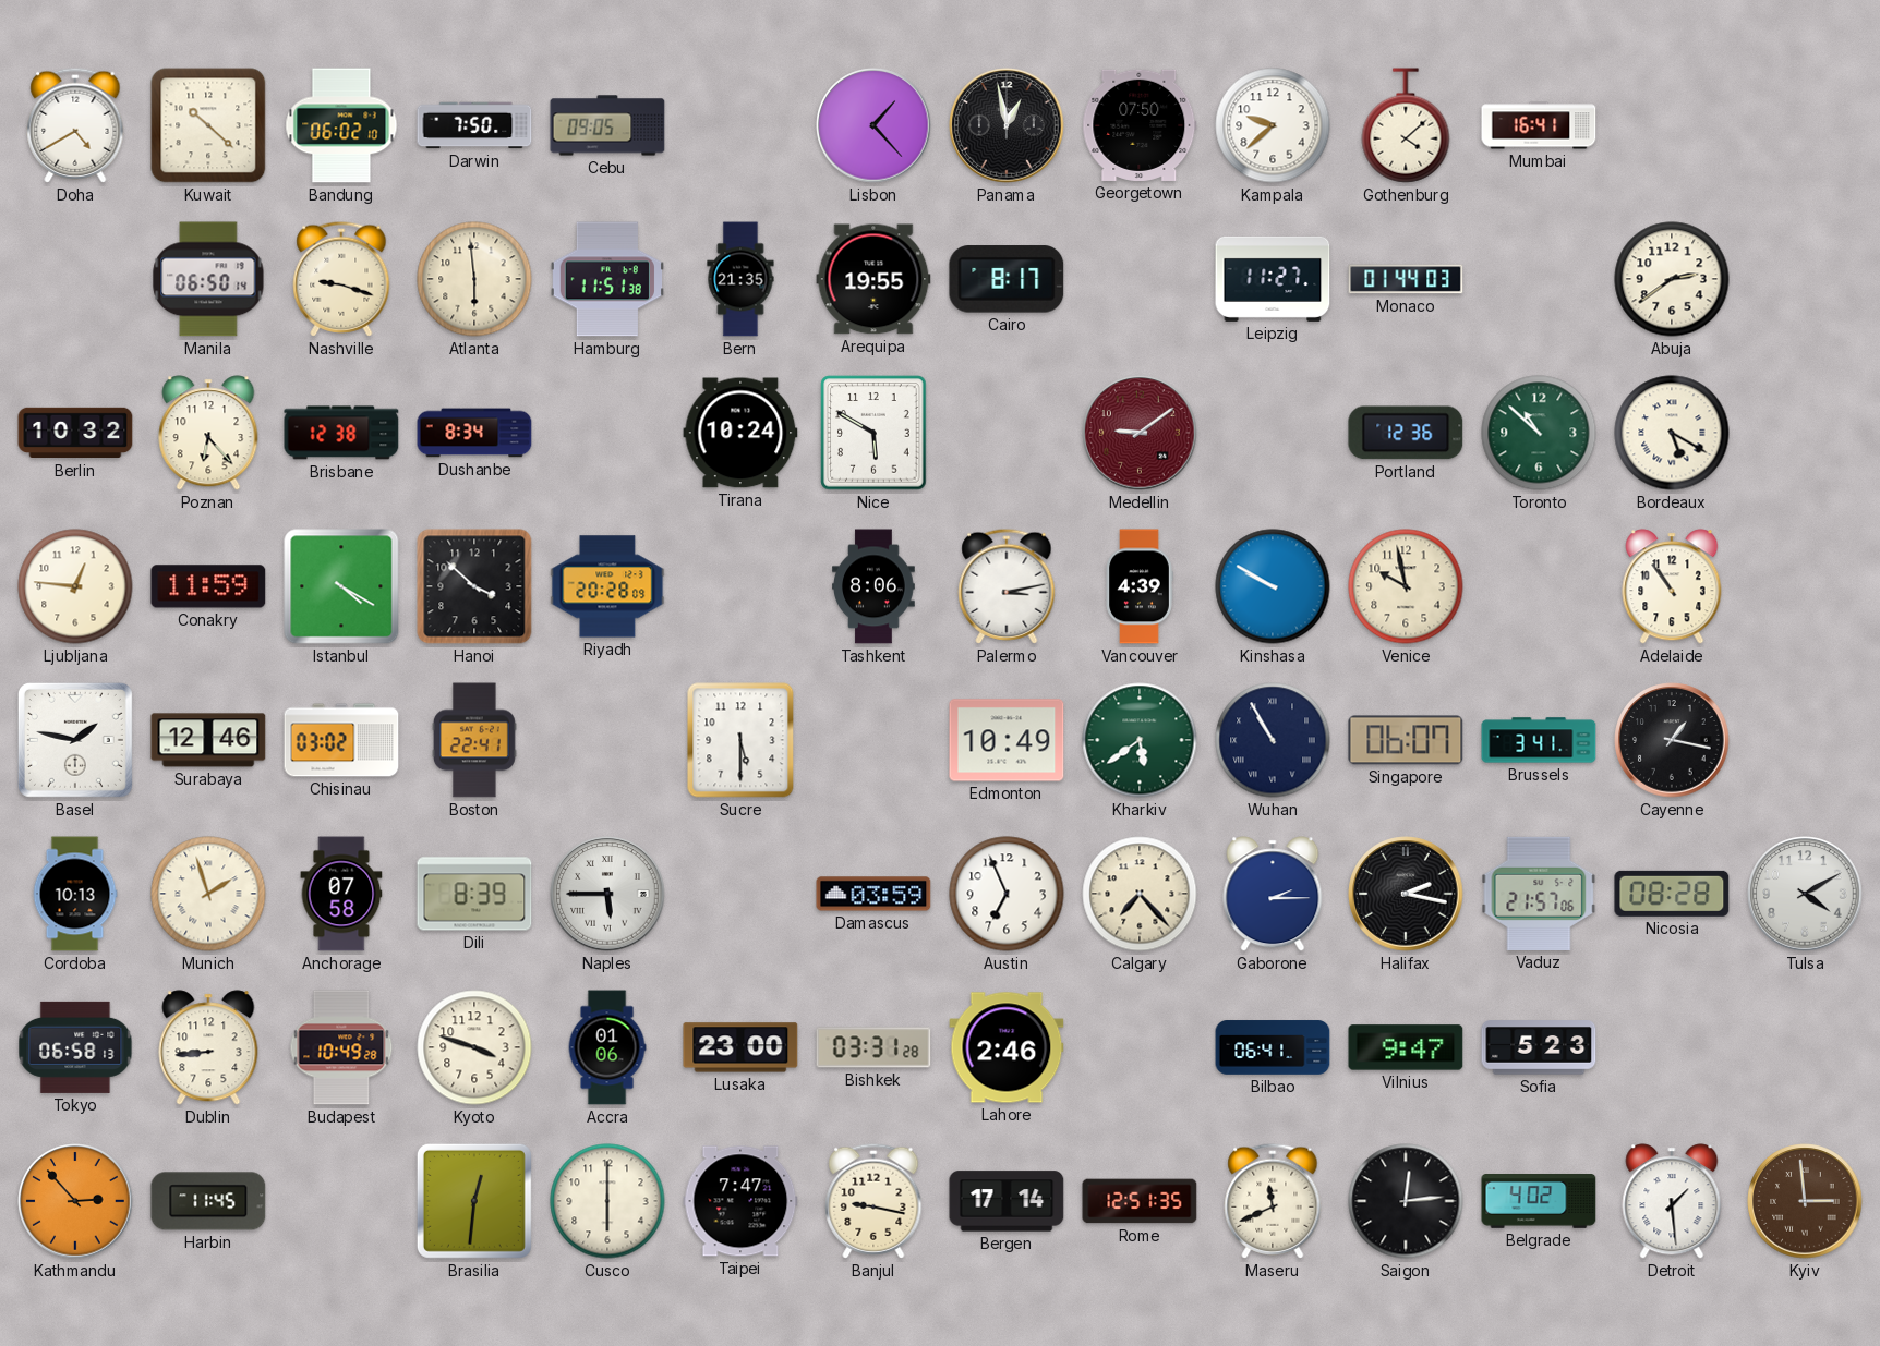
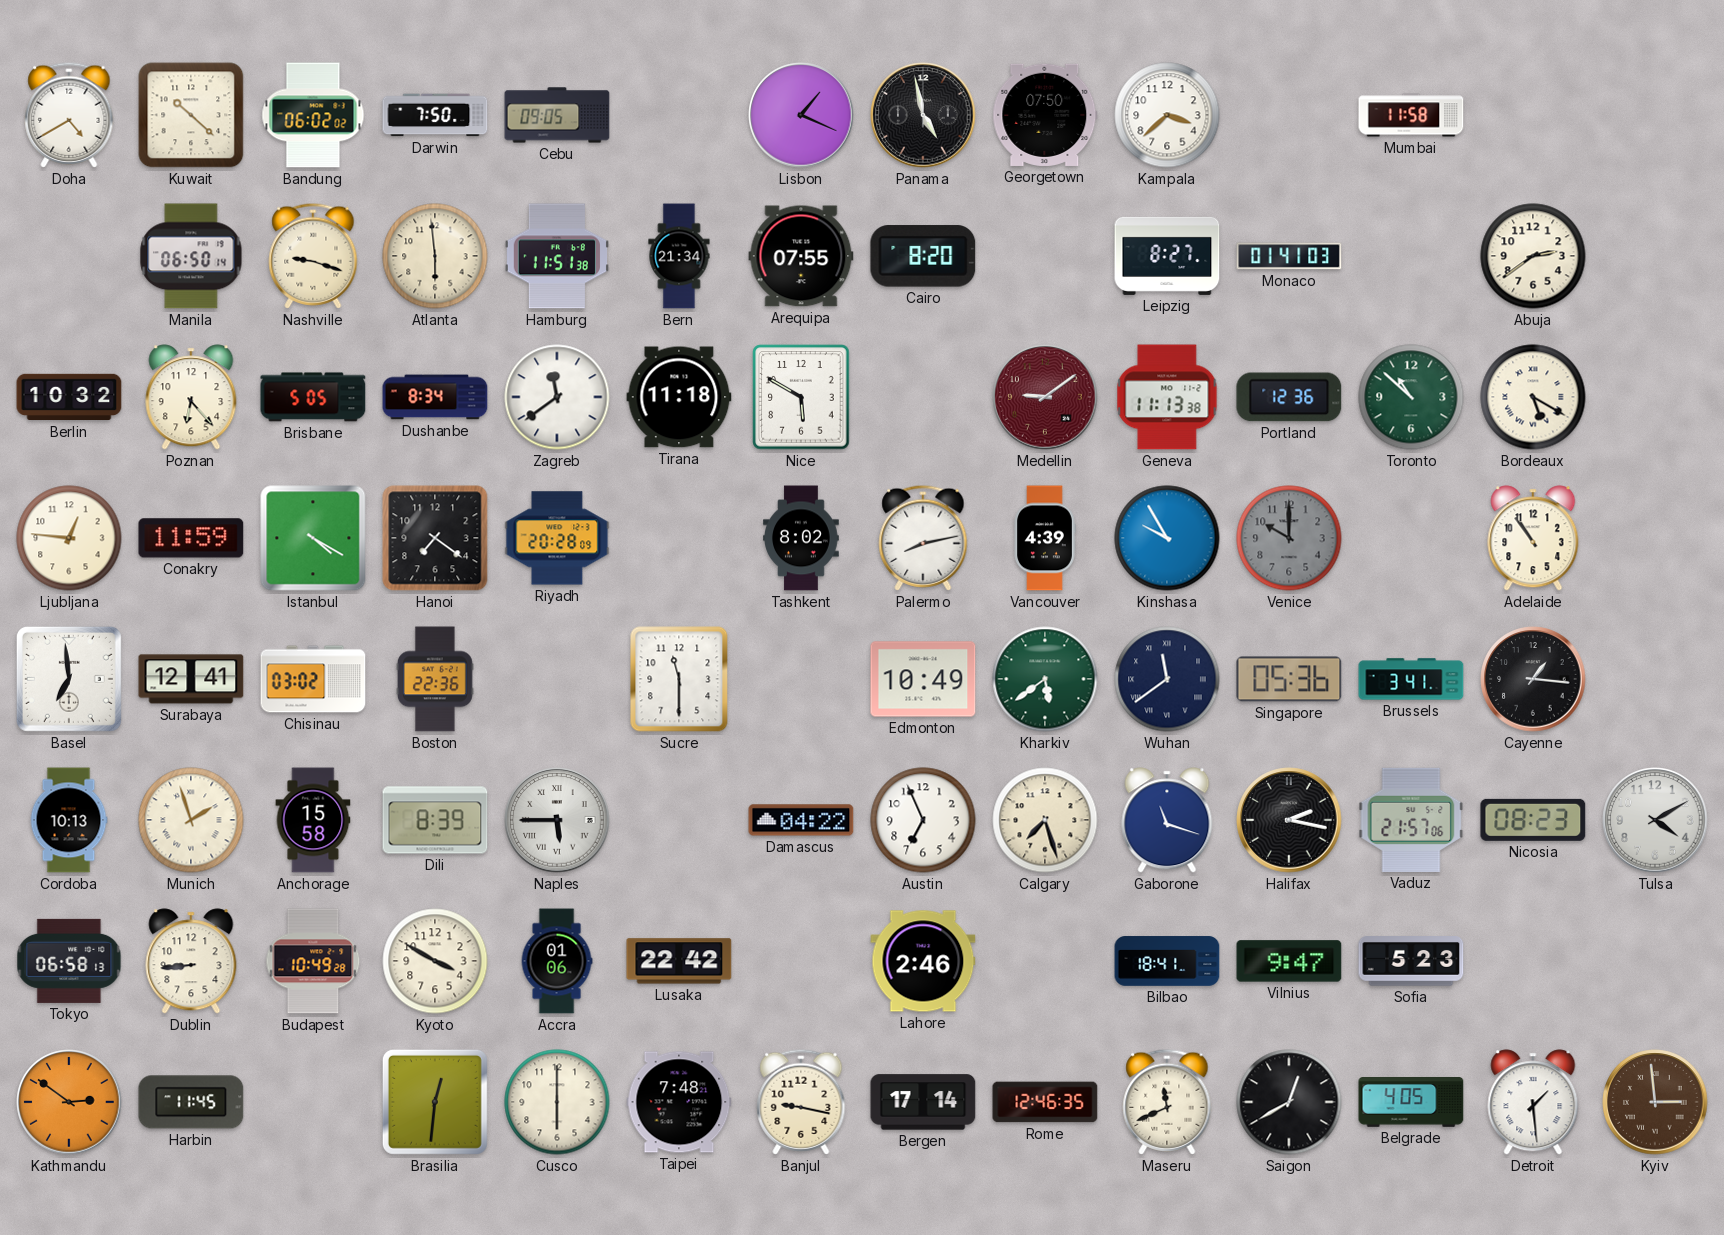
Bandung: 06:02:10 -> 06:02:02
Lisbon: 1:23 -> 1:19
Panama: 12:58 -> 4:58
Kampala: 9:38 -> 3:38
Gothenburg: 4:08 -> none
Mumbai: 16:41 -> 11:58
Bern: 21:35 -> 21:34
Arequipa: 19:55 -> 07:55
Cairo: 8:17 -> 8:20
Leipzig: 11:27 -> 8:27
Monaco: 01:44 -> 01:41
Brisbane: 12:38 -> 5:05
Zagreb: none -> 11:39
Tirana: 10:24 -> 11:18
Geneva: none -> 11:13
Hanoi: 3:52 -> 7:21
Tashkent: 8:06 -> 8:02
Palermo: 3:13 -> 8:13
Kinshasa: 9:50 -> 9:55
Venice: 9:58 -> 10:00
Venice dial: cream -> grey
Basel: 1:47 -> 6:59
Surabaya: 12:46 -> 12:41
Boston: 22:41 -> 22:36
Sucre: 5:30 -> 11:30
Wuhan: 10:55 -> 11:39
Singapore: 06:07 -> 05:36
Cayenne: 1:17 -> 1:16
Anchorage: 07:58 -> 15:58
Damascus: 03:59 -> 04:22
Calgary: 7:23 -> 7:27
Gaborone: 2:15 -> 11:18
Nicosia: 08:28 -> 08:23
Kyoto: 3:48 -> 3:50
Lusaka: 23:00 -> 22:42
Bishkek: 03:31 -> none
Bilbao: 06:41 -> 18:41
Kathmandu: 2:53 -> 2:51
Taipei: 7:47 -> 7:48
Rome: 12:51 -> 12:46
Saigon: 12:14 -> 12:40
Belgrade: 4:02 -> 4:05
